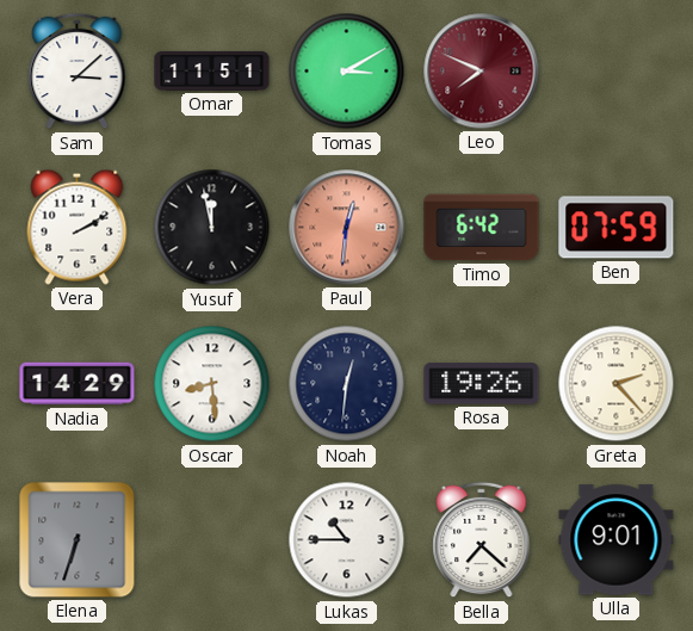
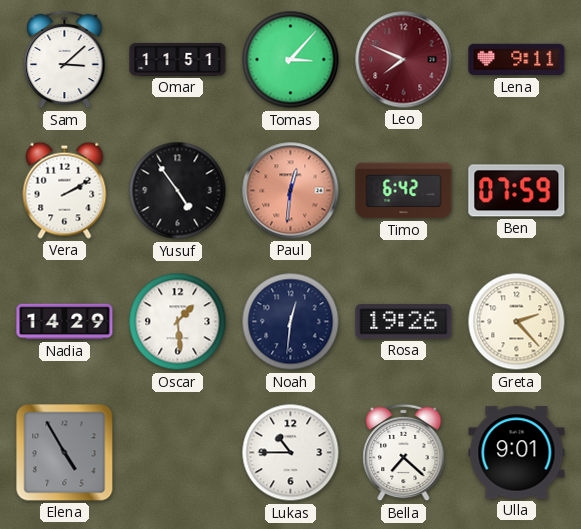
Tomas: 3:10 -> 3:07
Lena: none -> 9:11
Yusuf: 11:58 -> 4:54
Oscar: 8:29 -> 1:29
Elena: 6:33 -> 4:55
